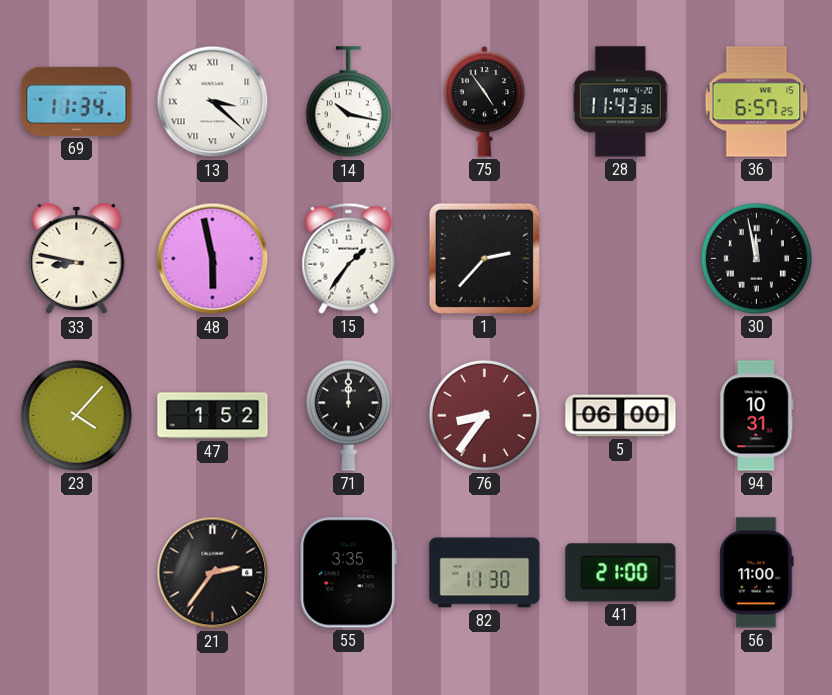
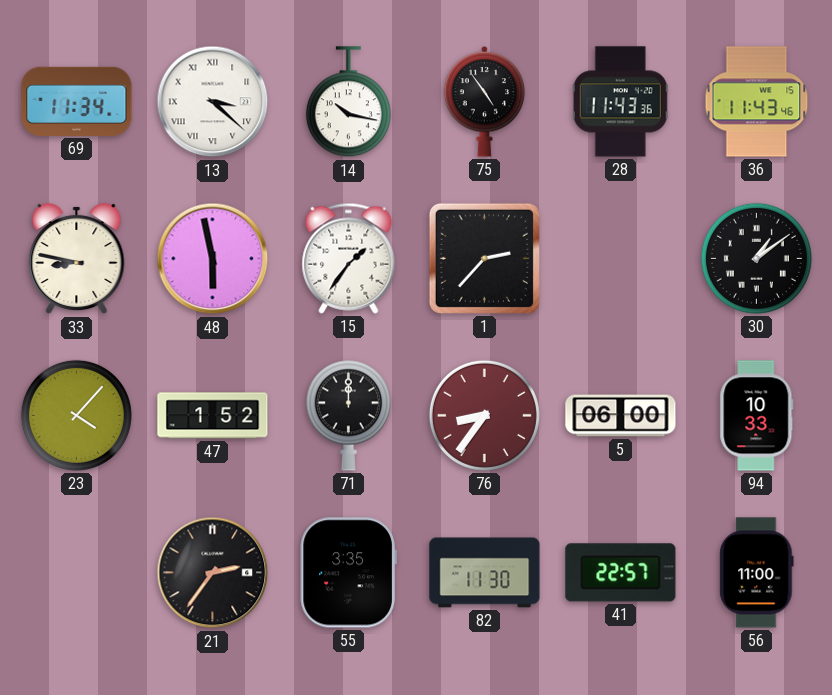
36: 6:57 -> 11:43
30: 11:58 -> 1:09
94: 10:31 -> 10:33
41: 21:00 -> 22:57
